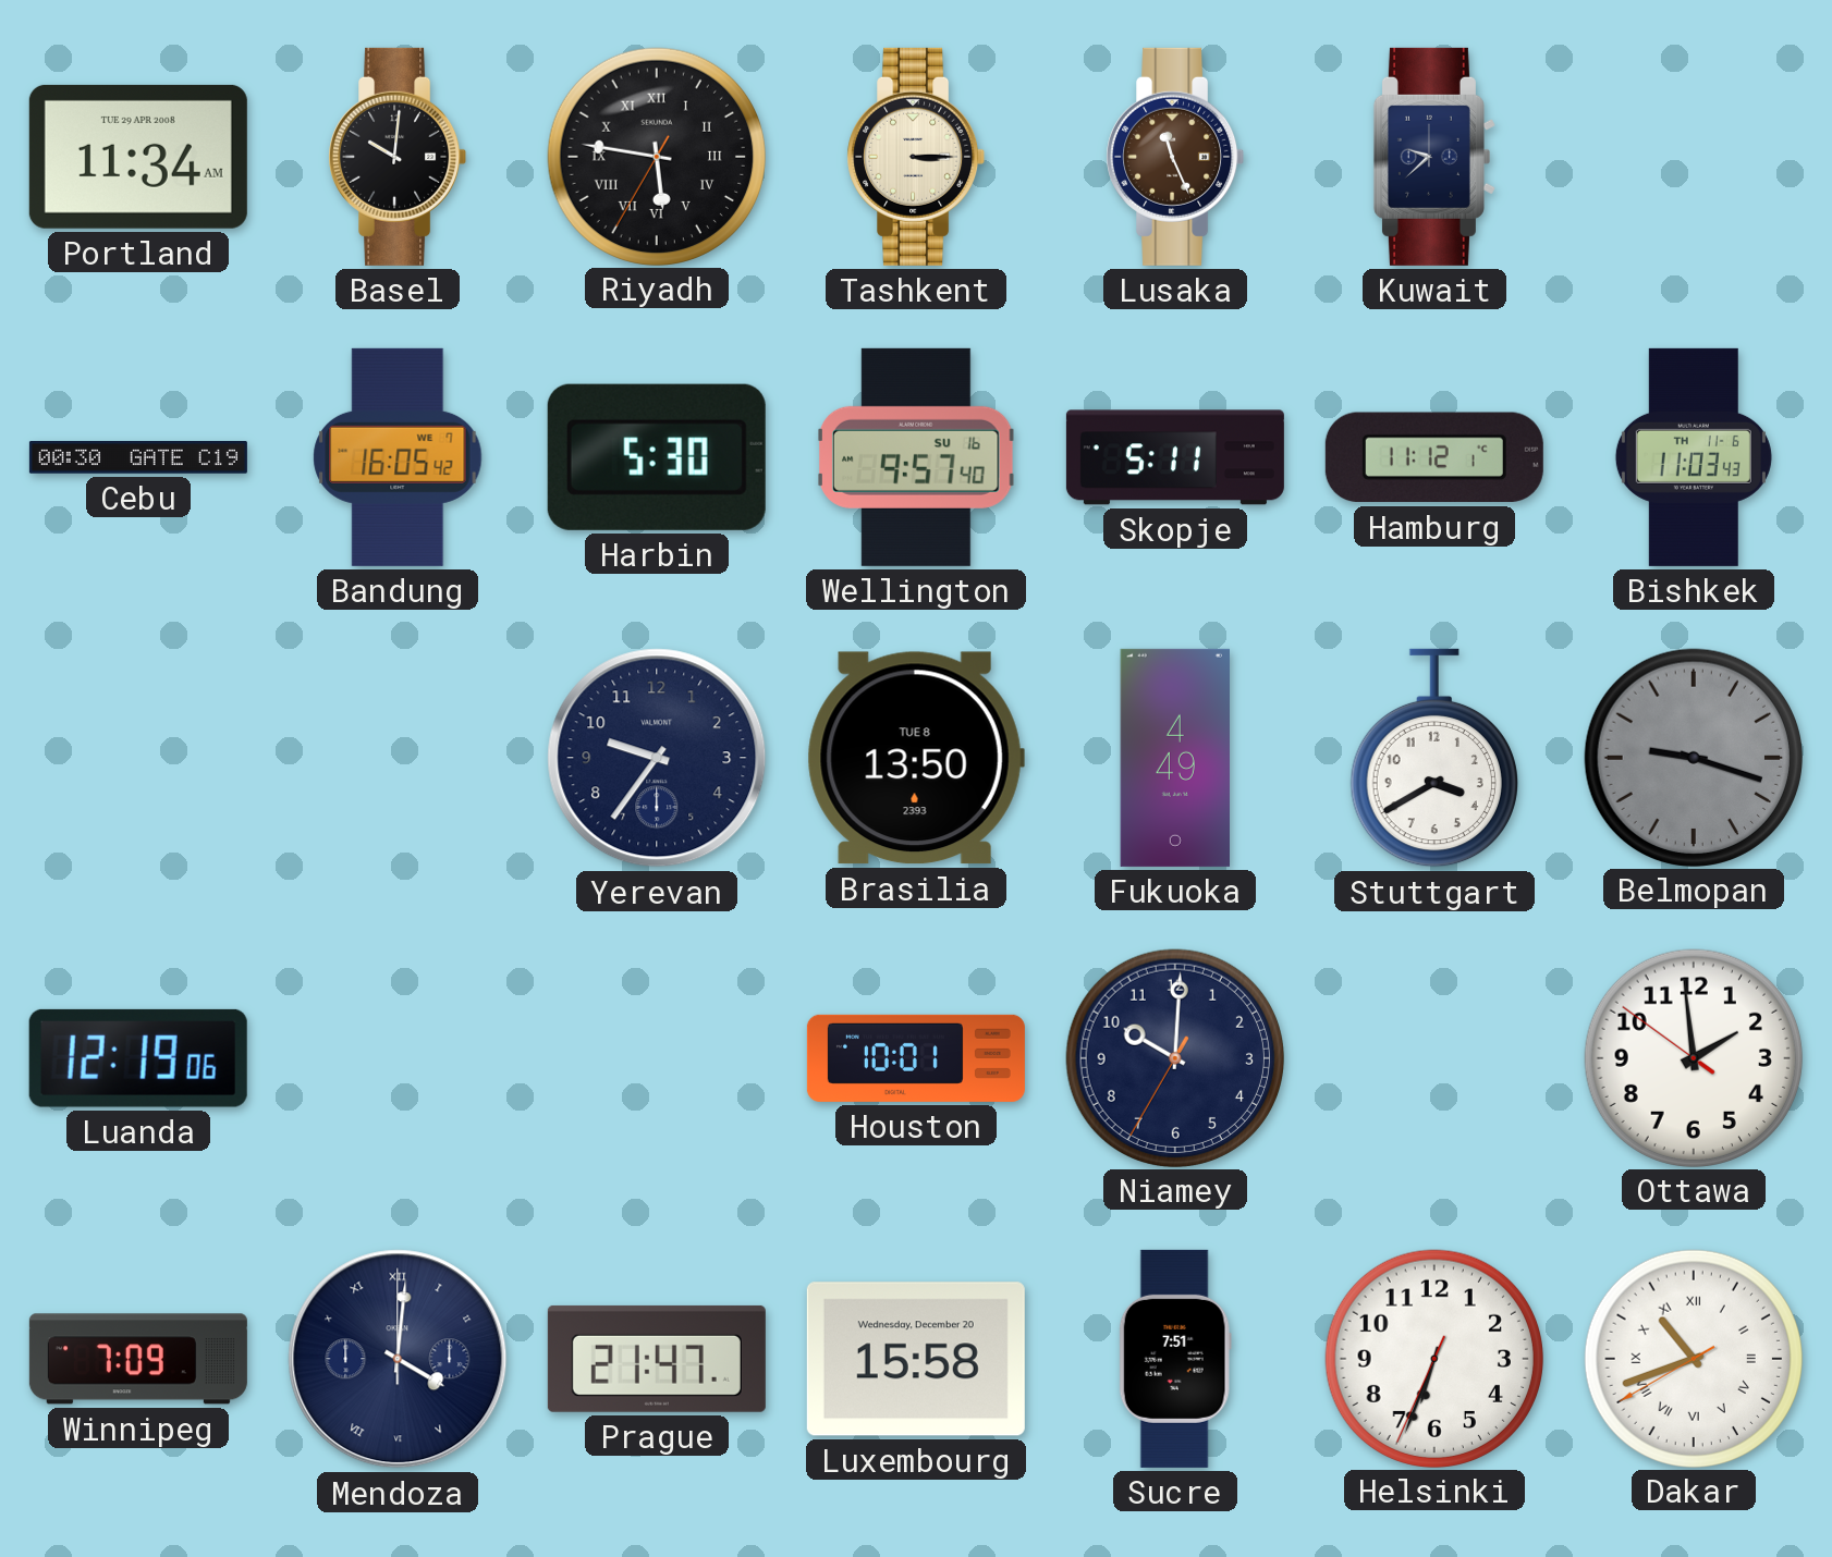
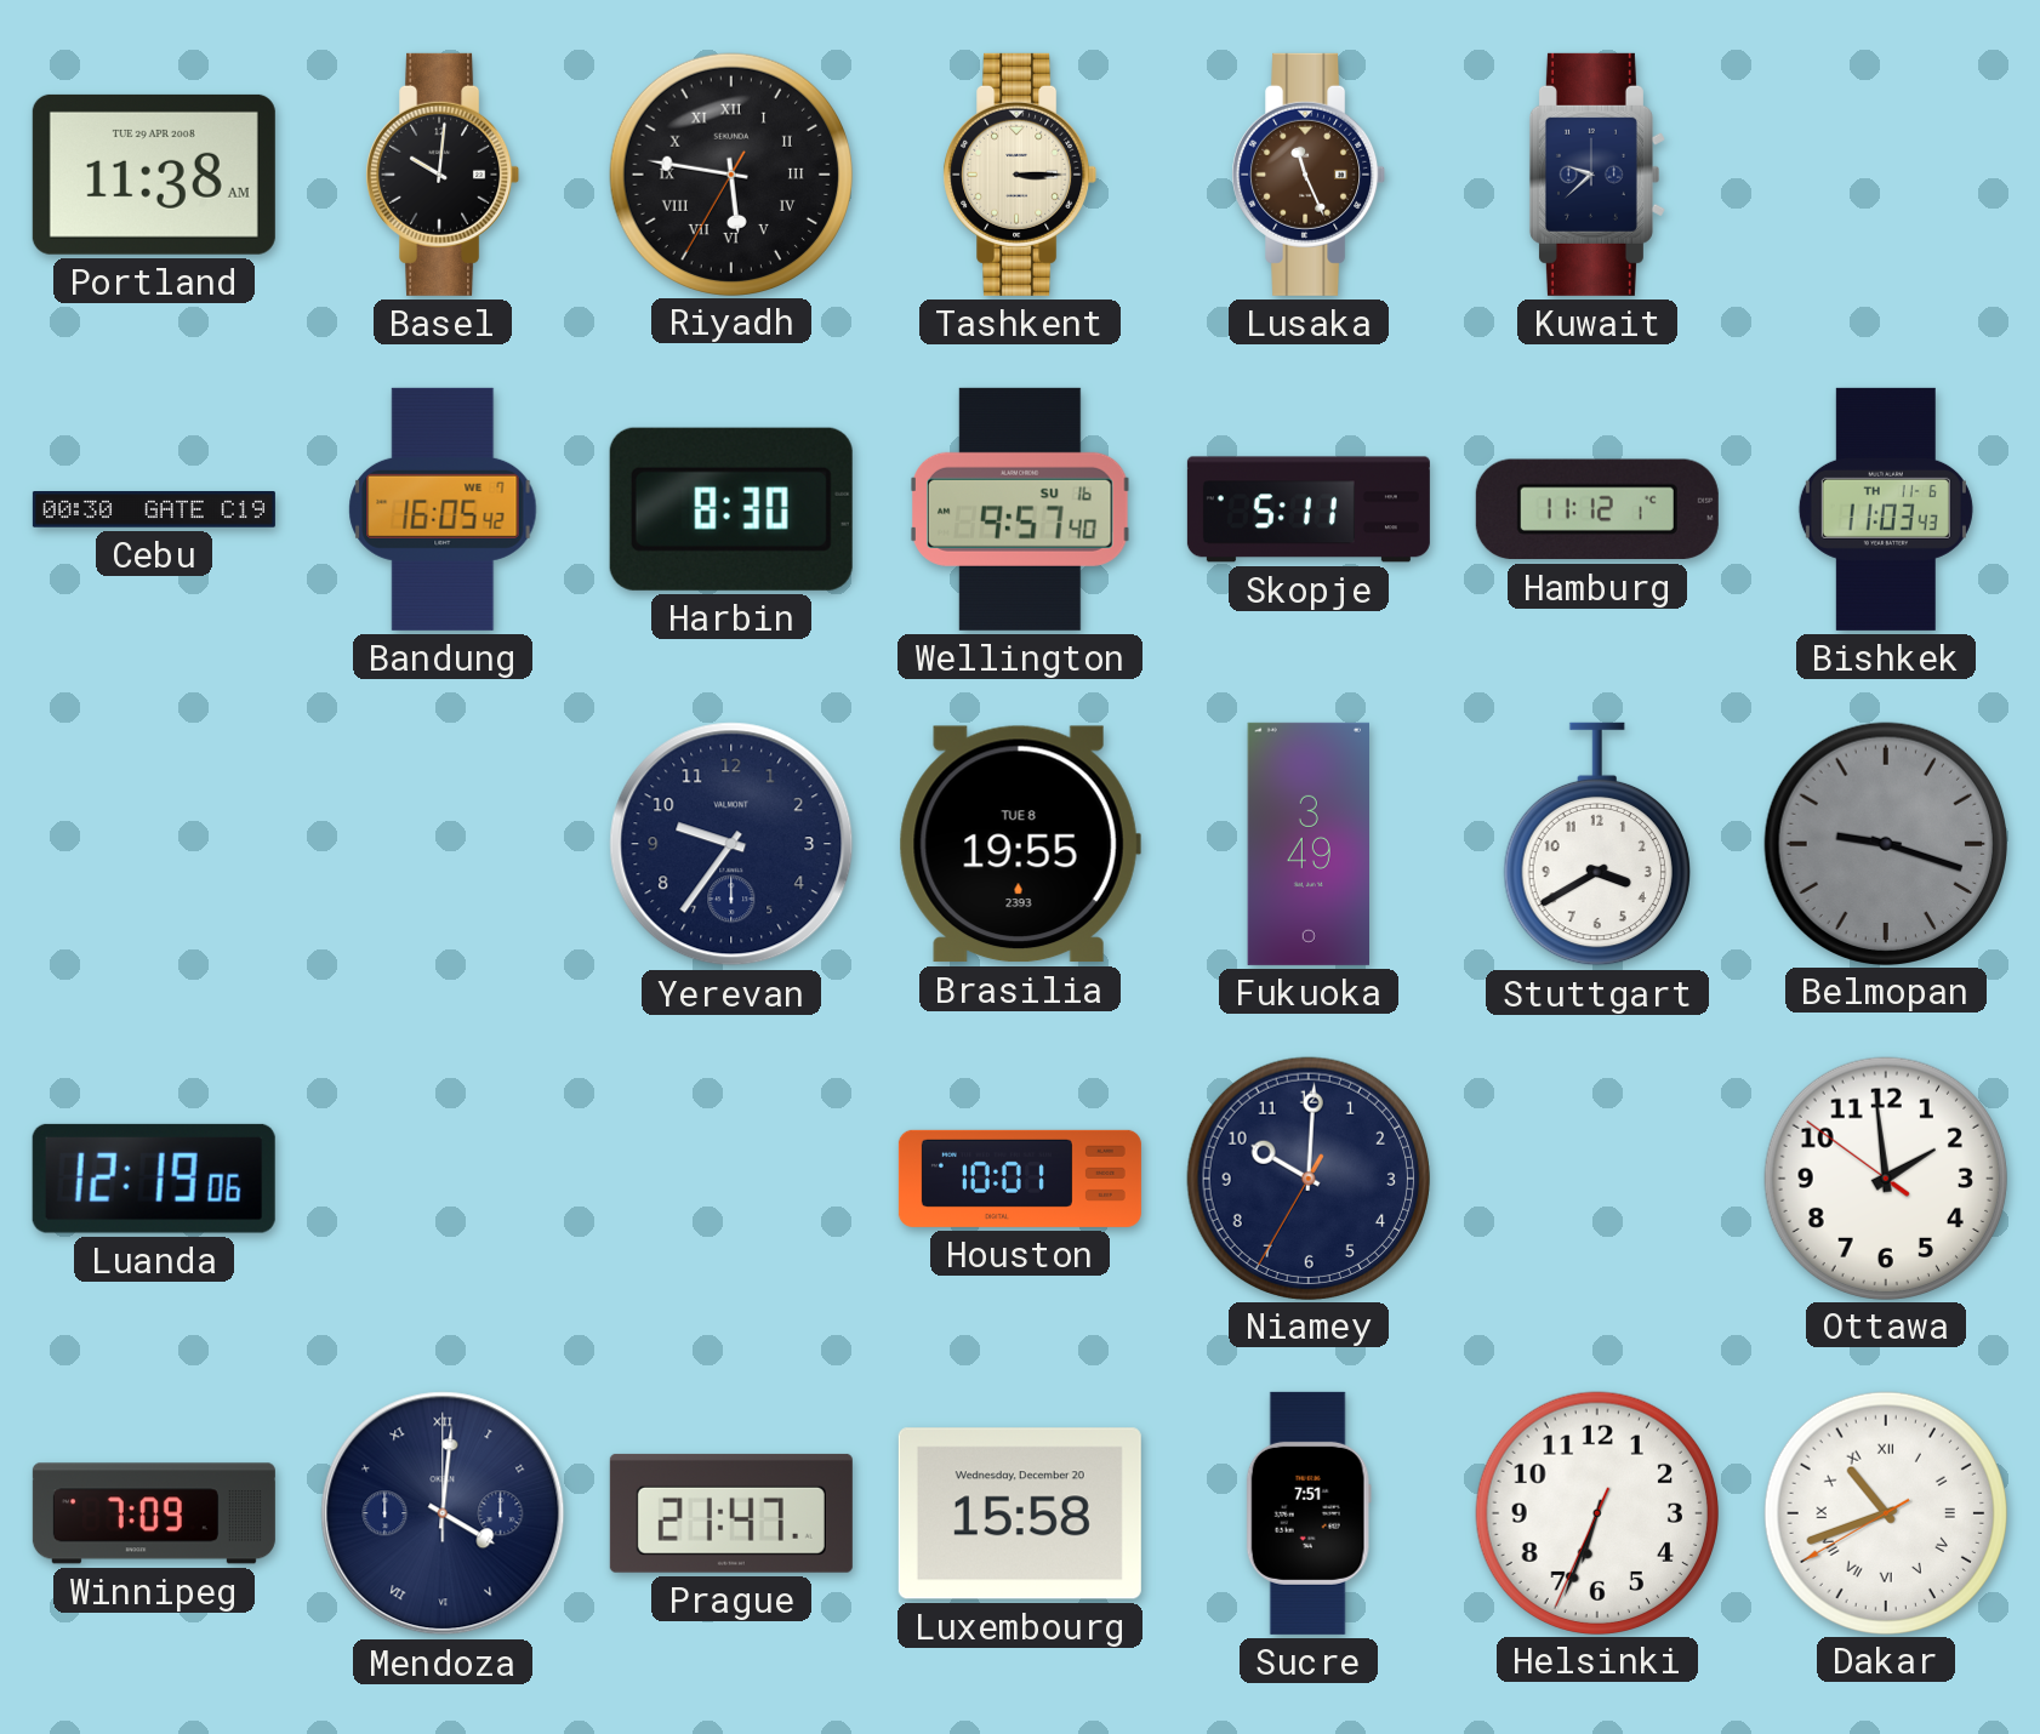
Portland: 11:34 -> 11:38
Harbin: 5:30 -> 8:30
Brasilia: 13:50 -> 19:55
Fukuoka: 4:49 -> 3:49
